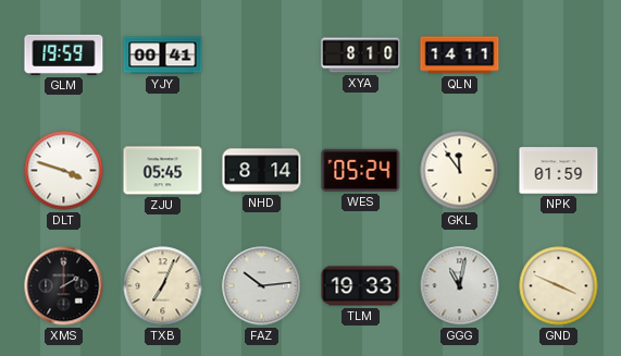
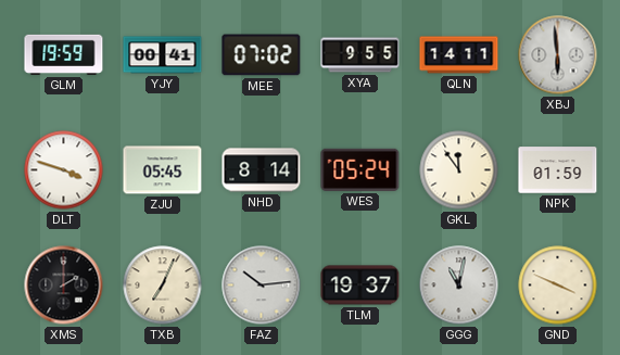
MEE: none -> 07:02
XYA: 8:10 -> 9:55
XBJ: none -> 5:59
TLM: 19:33 -> 19:37
